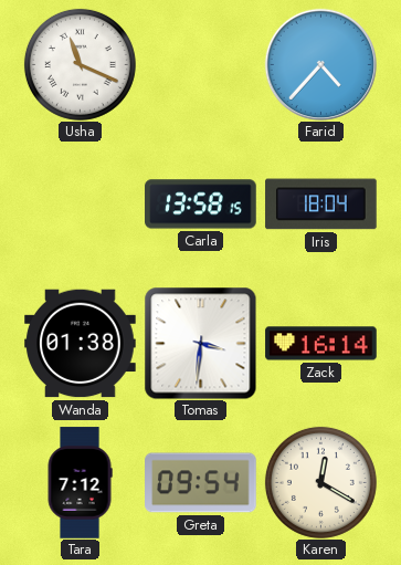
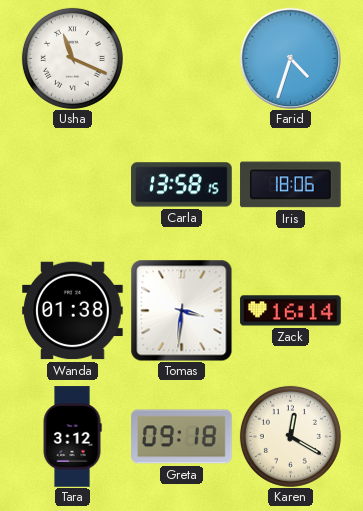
Farid: 4:37 -> 4:33
Iris: 18:04 -> 18:06
Tara: 7:12 -> 3:12
Greta: 09:54 -> 09:18
